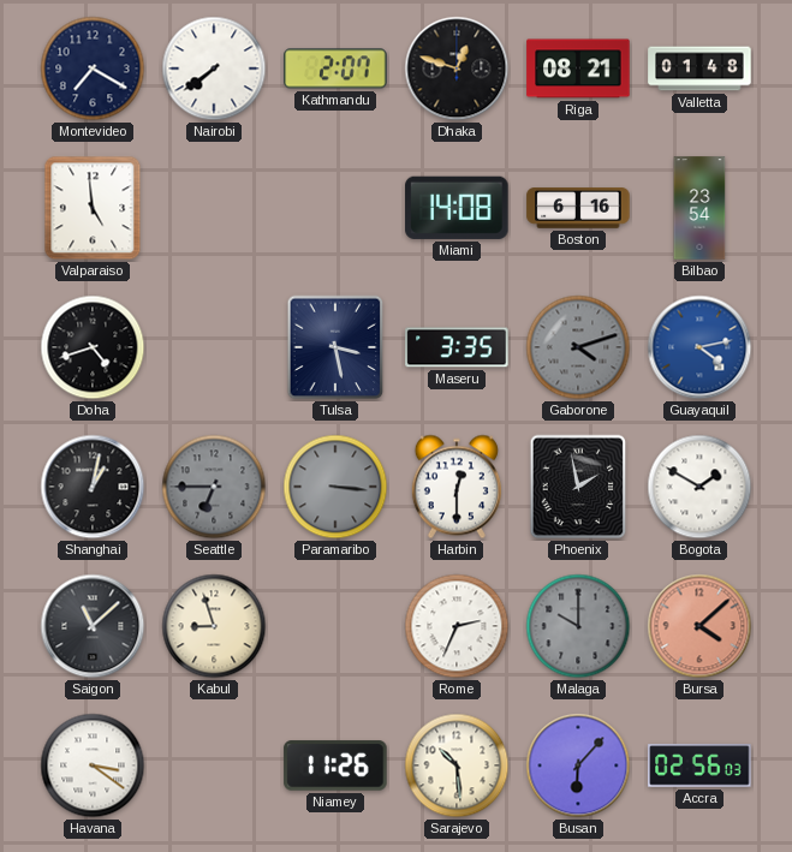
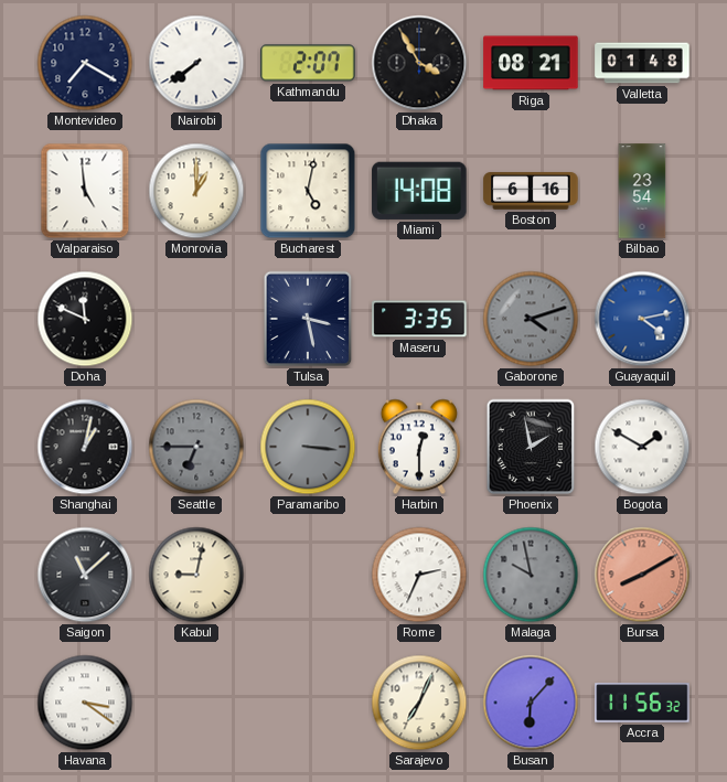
Dhaka: 12:48 -> 3:55
Monrovia: none -> 1:00
Bucharest: none -> 5:02
Doha: 4:42 -> 11:49
Kabul: 8:57 -> 9:02
Malaga: 10:00 -> 9:58
Bursa: 4:08 -> 8:10
Niamey: 11:26 -> none
Sarajevo: 10:29 -> 7:04
Accra: 02:56 -> 11:56
